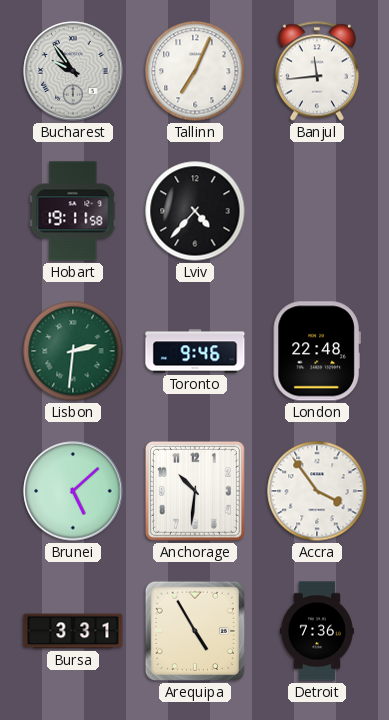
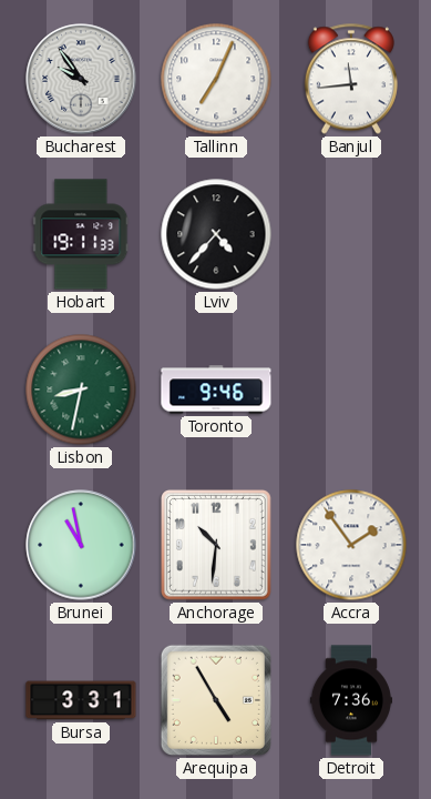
Hobart: 19:11:58 -> 19:11:33
Lisbon: 2:31 -> 8:32
London: 22:48 -> none
Brunei: 5:08 -> 10:58
Accra: 3:54 -> 1:54
